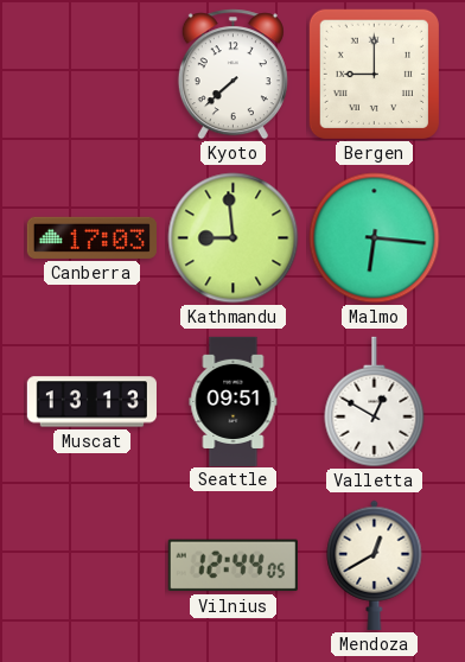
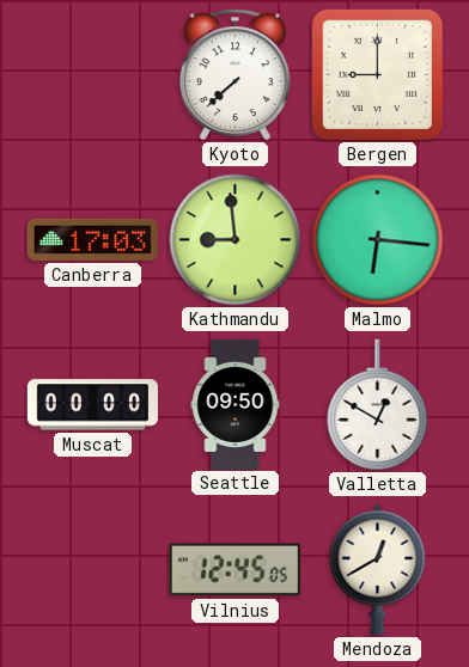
Muscat: 13:13 -> 00:00
Seattle: 09:51 -> 09:50
Vilnius: 12:44 -> 12:45
